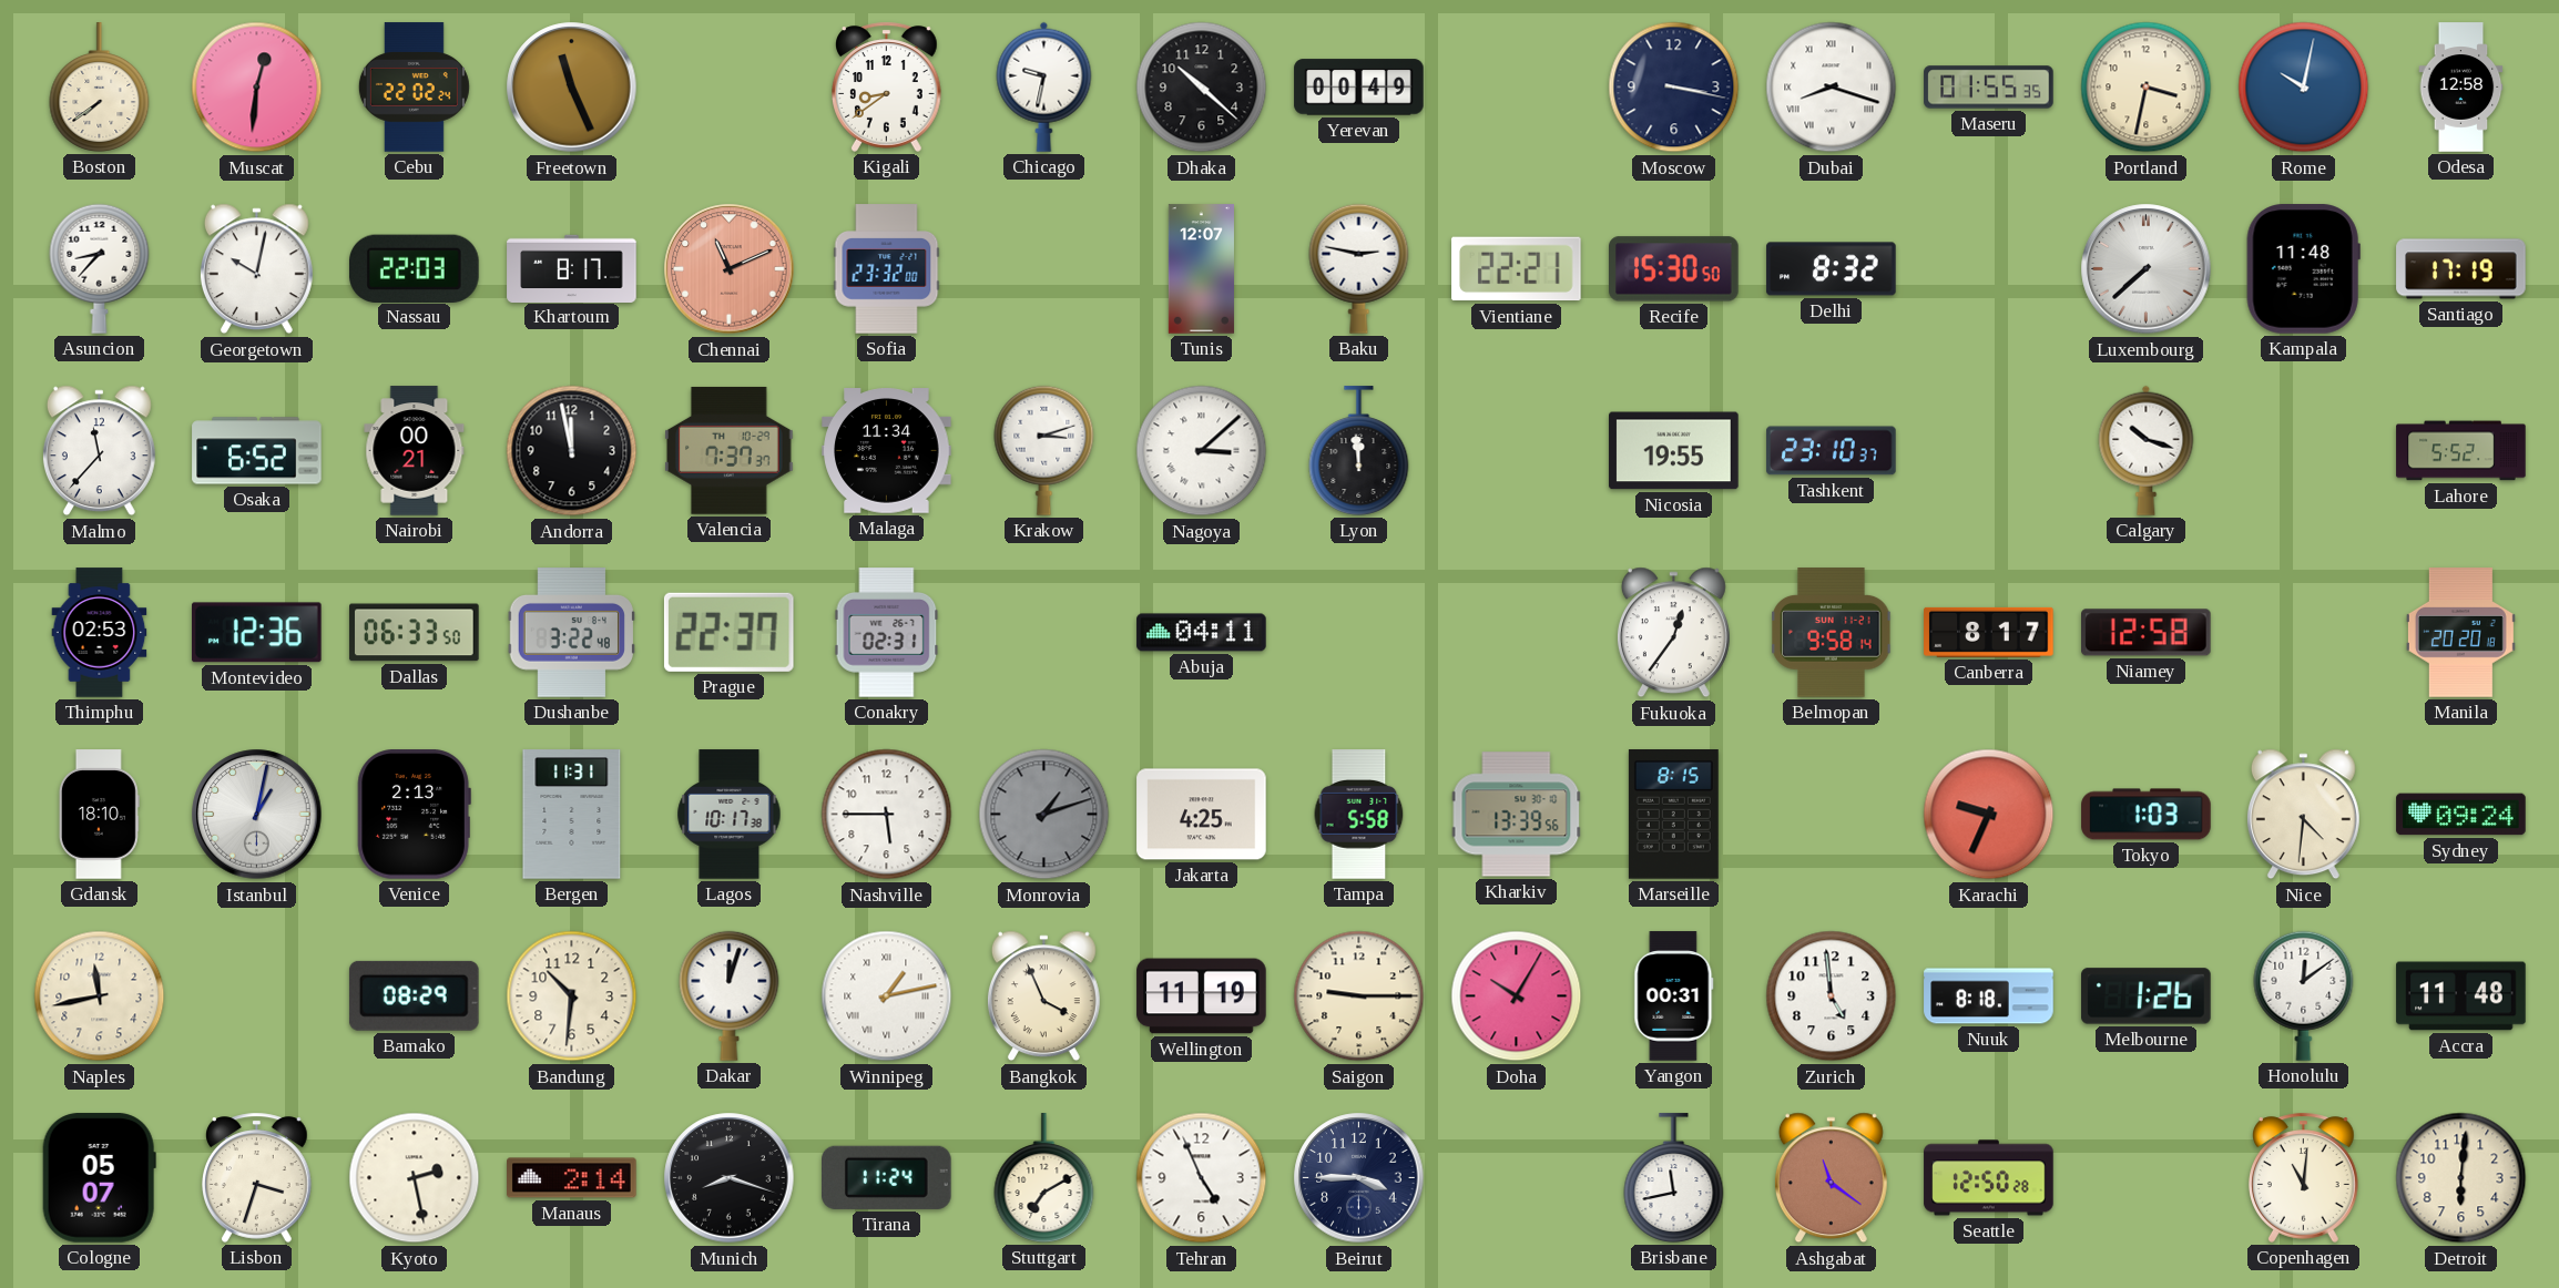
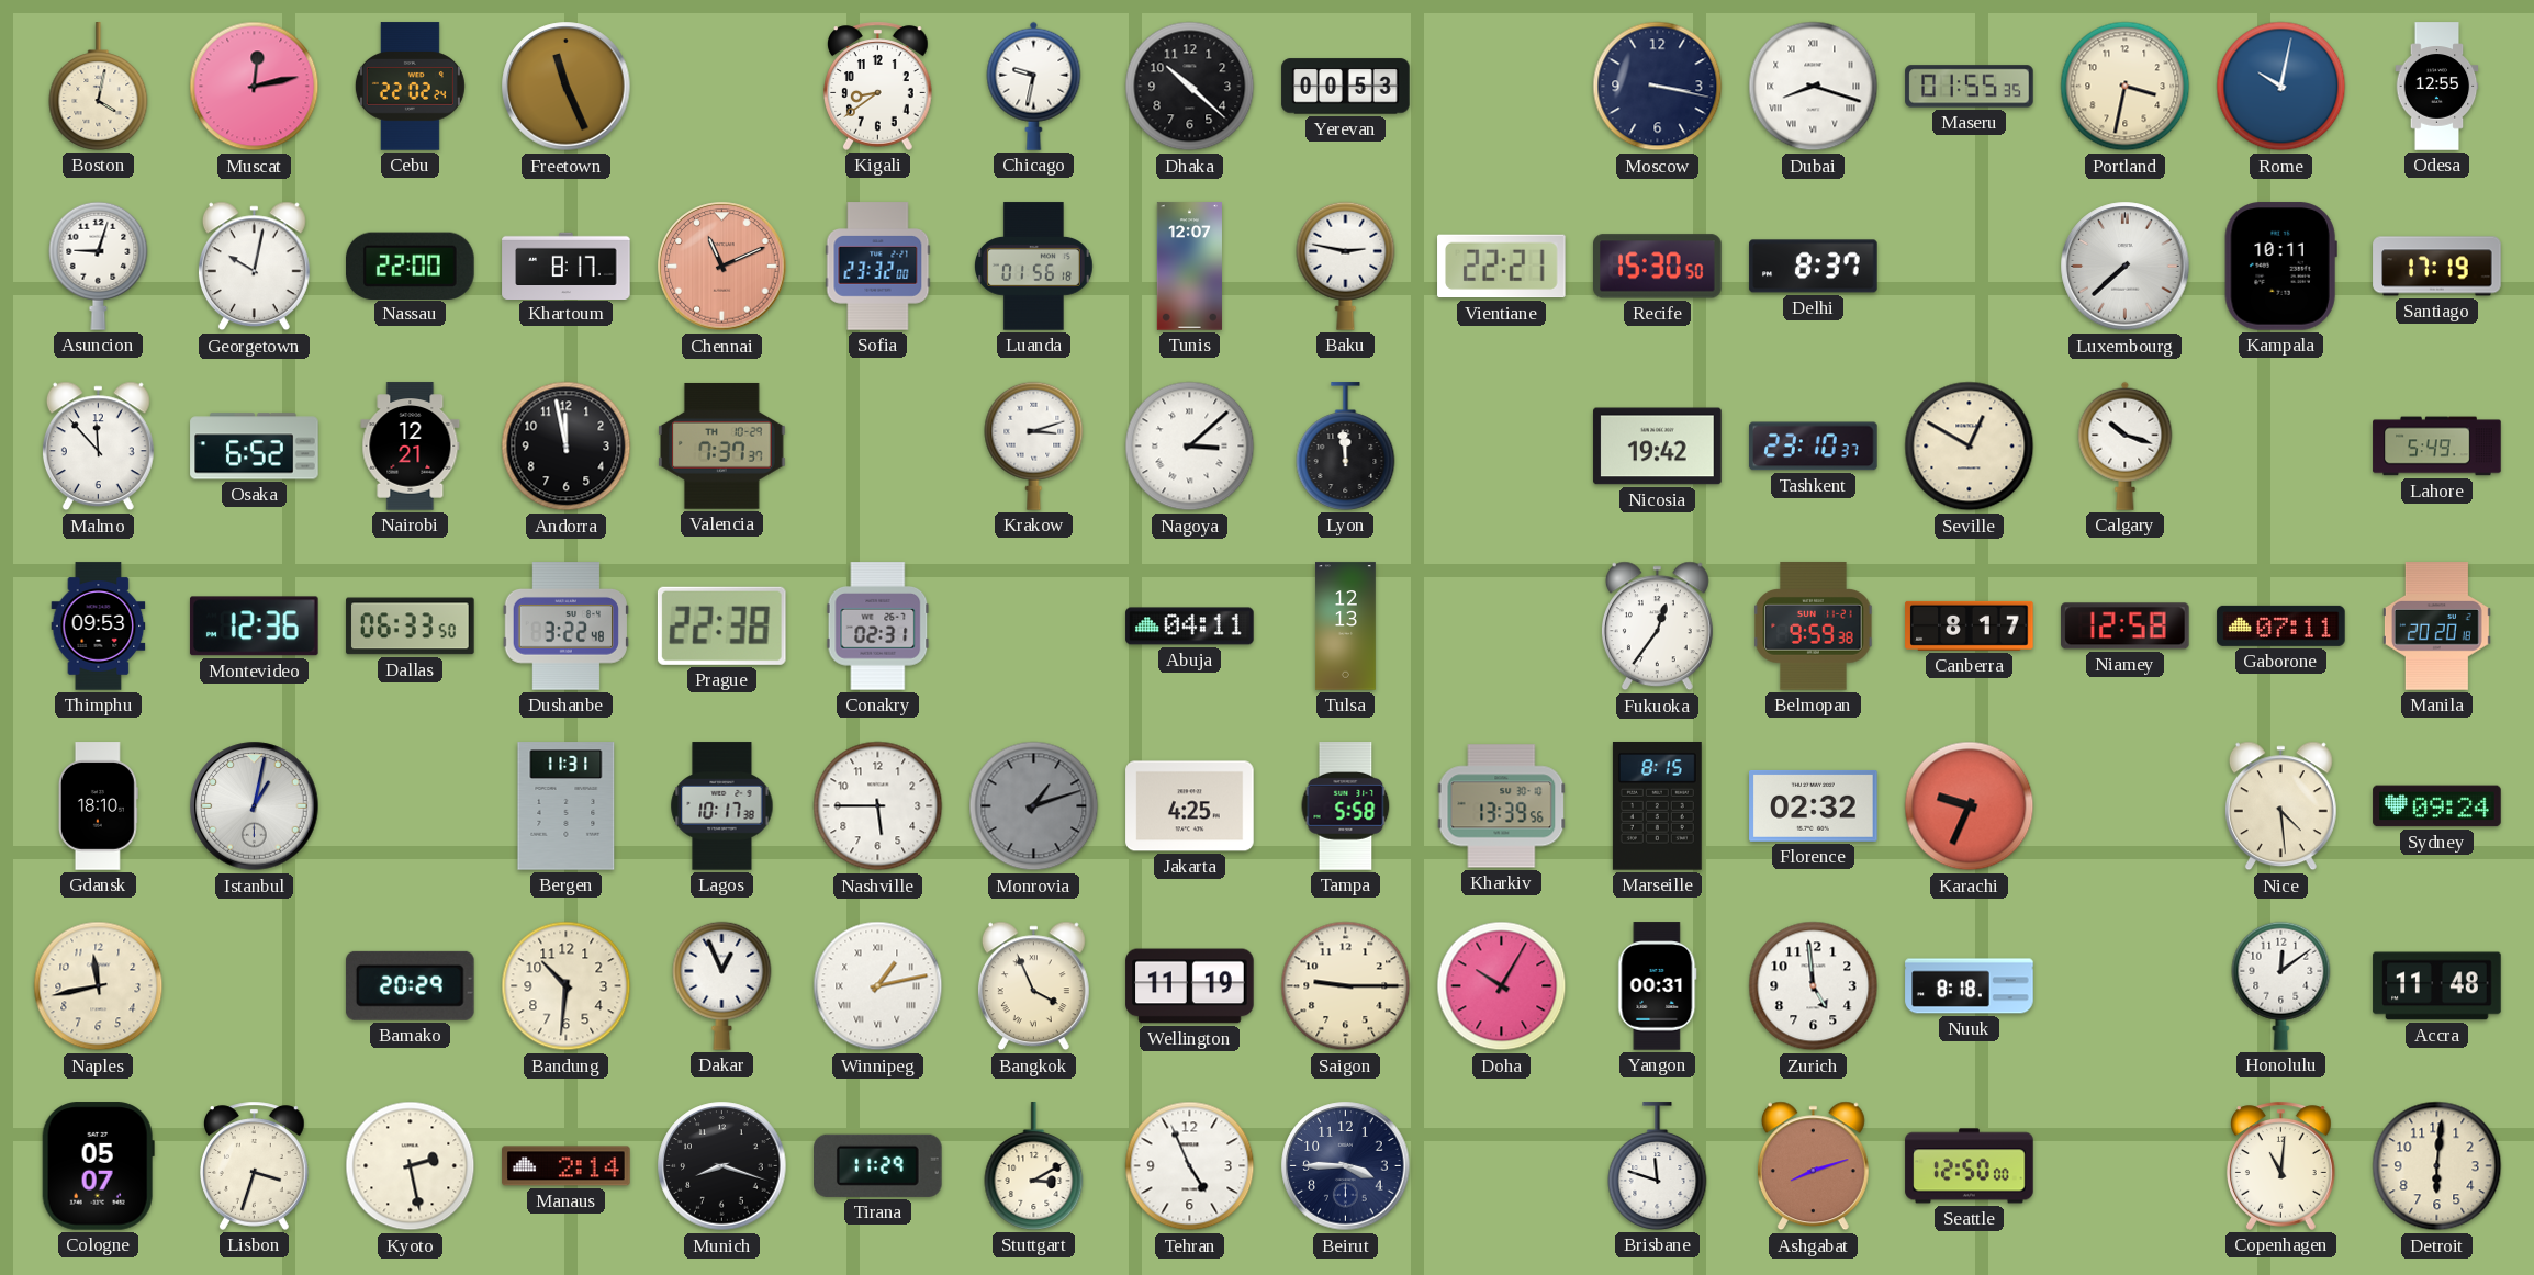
Boston: 7:39 -> 4:02
Muscat: 12:31 -> 12:13
Yerevan: 00:49 -> 00:53
Odesa: 12:58 -> 12:55
Asuncion: 8:37 -> 9:03
Nassau: 22:03 -> 22:00
Luanda: none -> 01:56
Delhi: 8:32 -> 8:37
Kampala: 11:48 -> 10:11
Malmo: 11:37 -> 11:53
Nairobi: 00:21 -> 12:21
Malaga: 11:34 -> none
Nicosia: 19:55 -> 19:42
Seville: none -> 12:50
Lahore: 5:52 -> 5:49
Thimphu: 02:53 -> 09:53
Prague: 22:37 -> 22:38
Tulsa: none -> 12:13
Belmopan: 9:58 -> 9:59
Gaborone: none -> 07:11
Venice: 2:13 -> none
Florence: none -> 02:32
Tokyo: 1:03 -> none
Nice: 4:31 -> 4:29
Bamako: 08:29 -> 20:29
Dakar: 12:03 -> 12:56
Melbourne: 1:26 -> none
Tirana: 11:24 -> 11:29
Stuttgart: 7:10 -> 3:10
Brisbane: 11:43 -> 11:48
Ashgabat: 11:21 -> 8:12
Seattle: 12:50:28 -> 12:50:00
